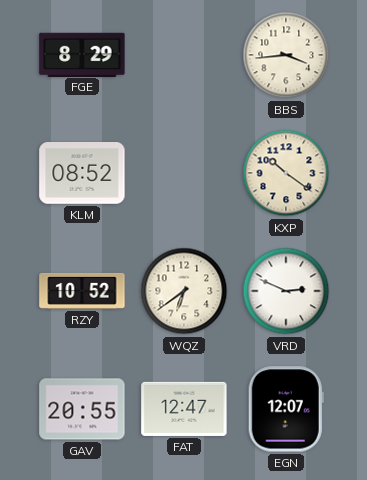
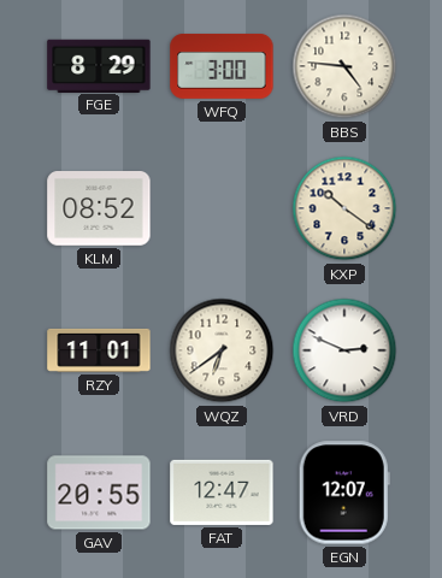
WFQ: none -> 3:00
BBS: 3:44 -> 4:46
RZY: 10:52 -> 11:01
